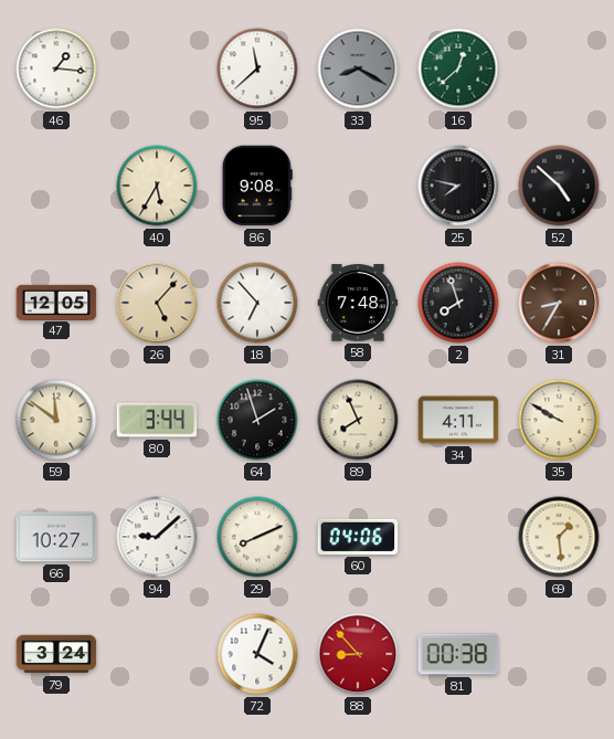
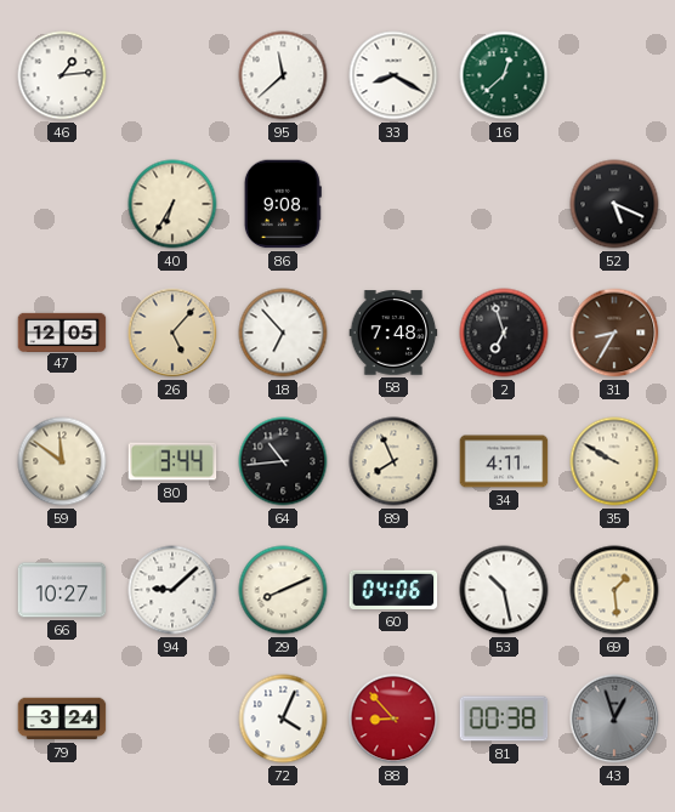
46: 1:16 -> 1:14
33 dial: grey -> white
40: 5:35 -> 6:35
25: 7:47 -> none
52: 4:52 -> 5:19
2: 7:57 -> 6:57
64: 1:57 -> 10:44
53: none -> 10:28
43: none -> 12:57
